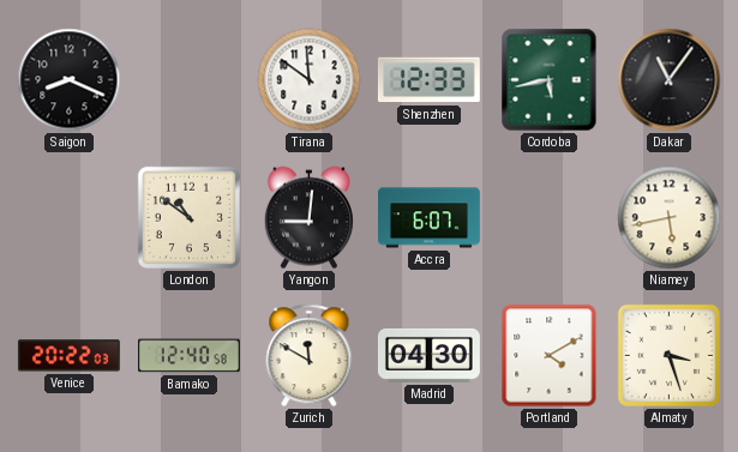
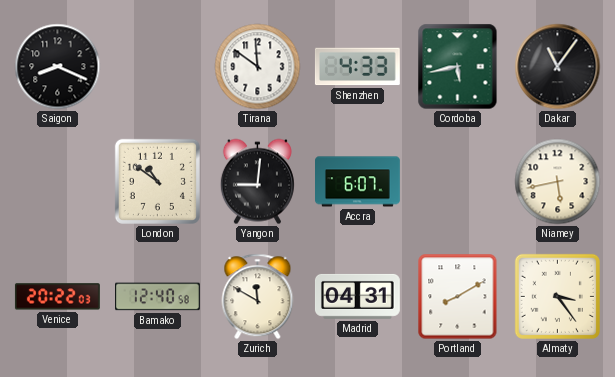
Shenzhen: 12:33 -> 4:33
Madrid: 04:30 -> 04:31
Portland: 4:10 -> 8:10
Almaty: 3:27 -> 3:24
